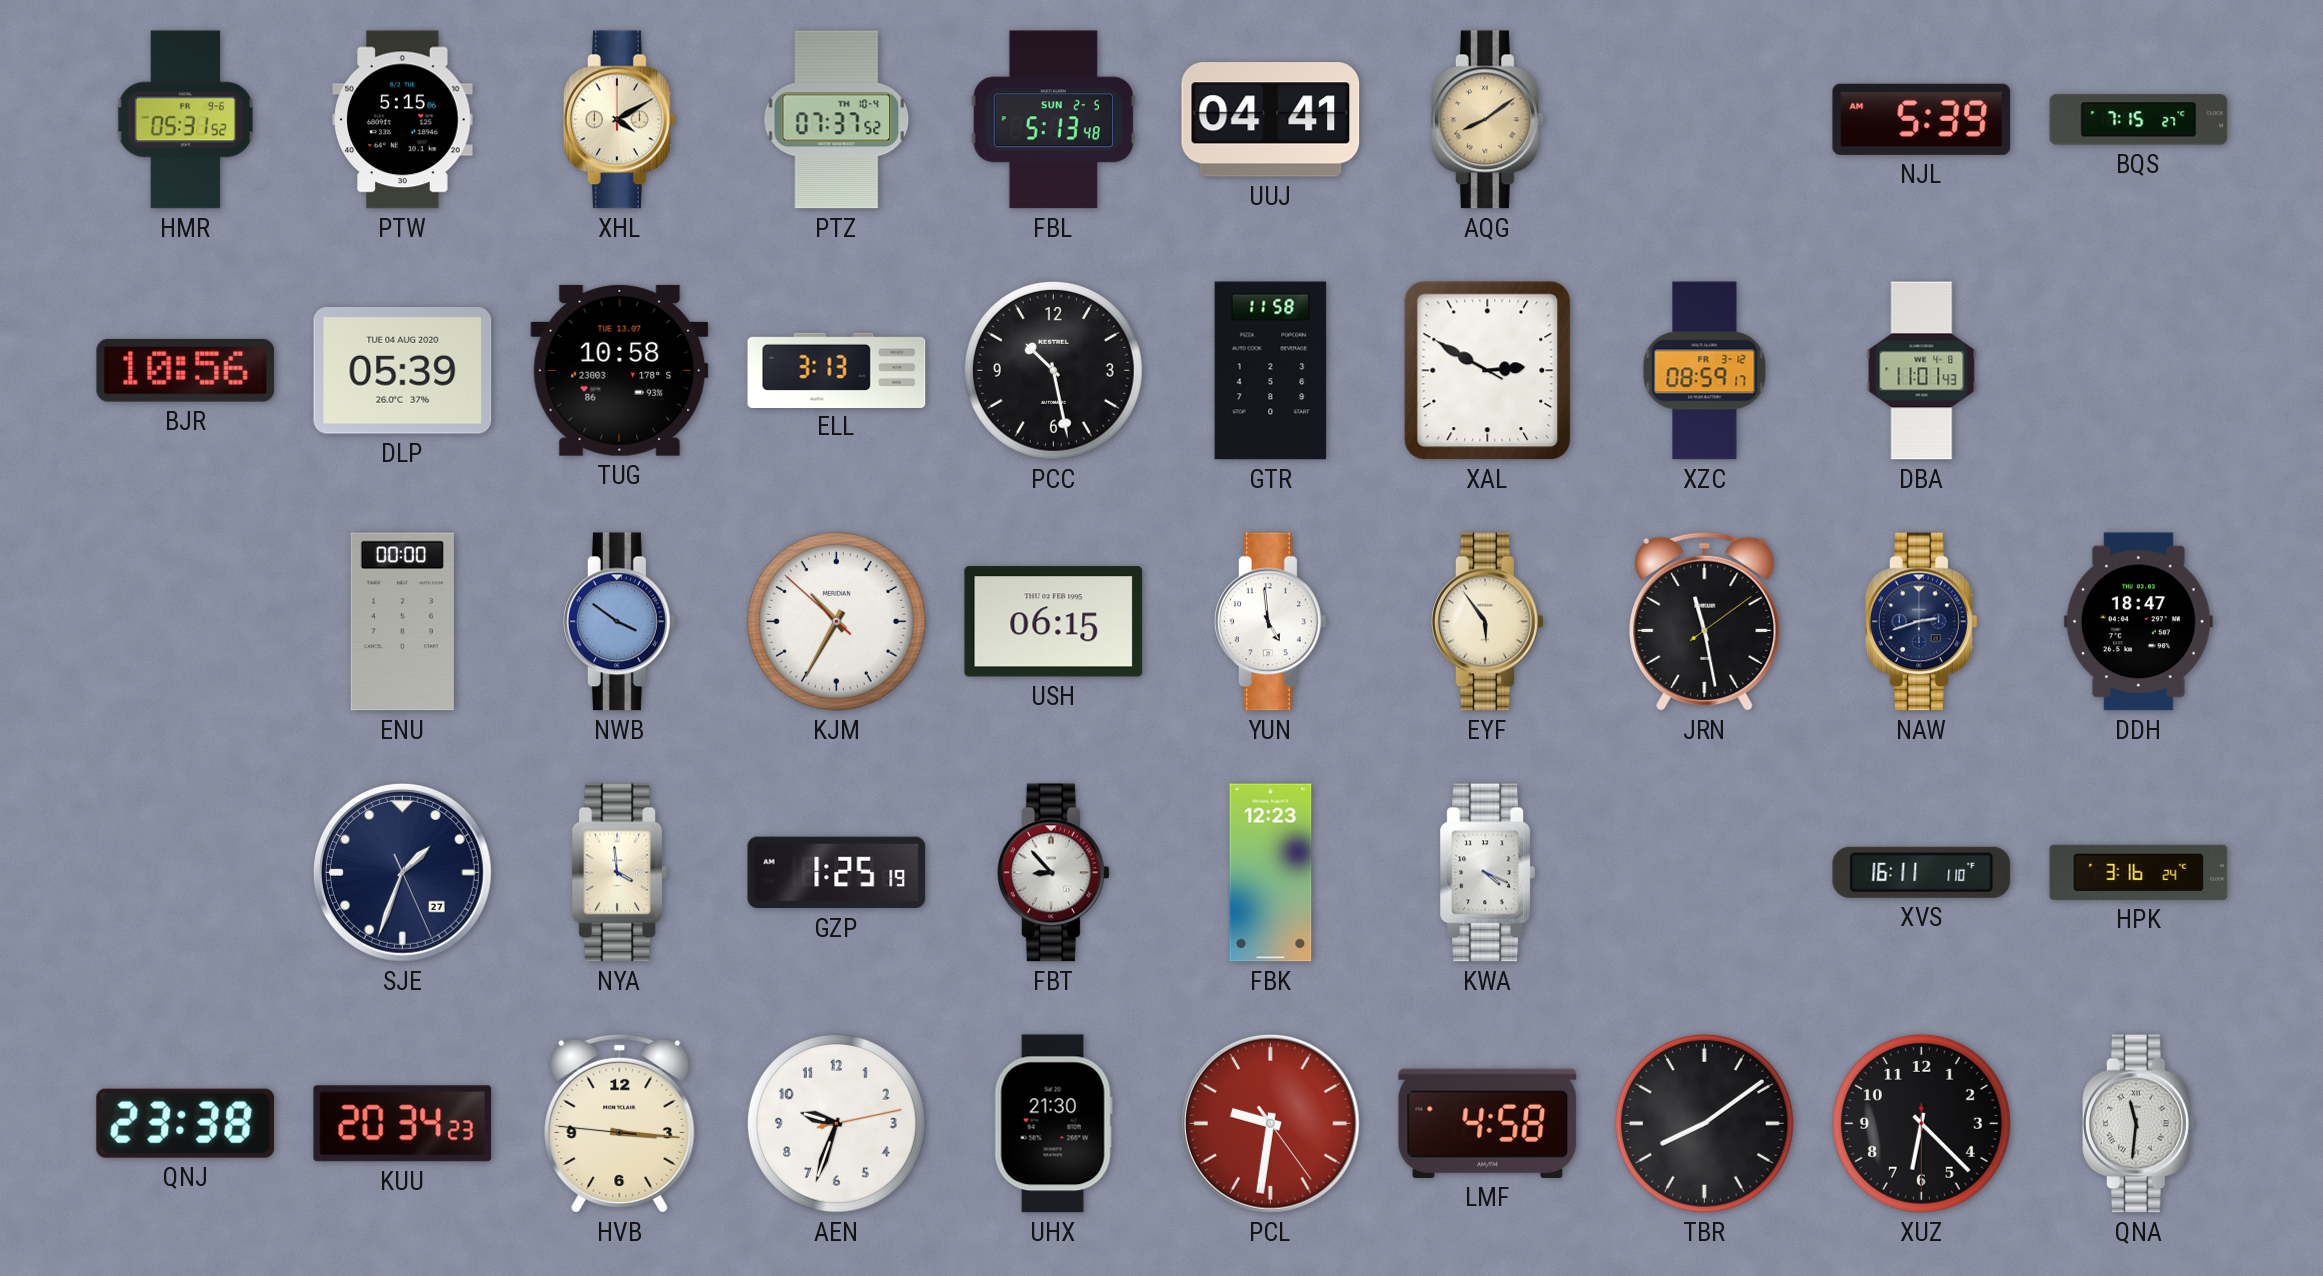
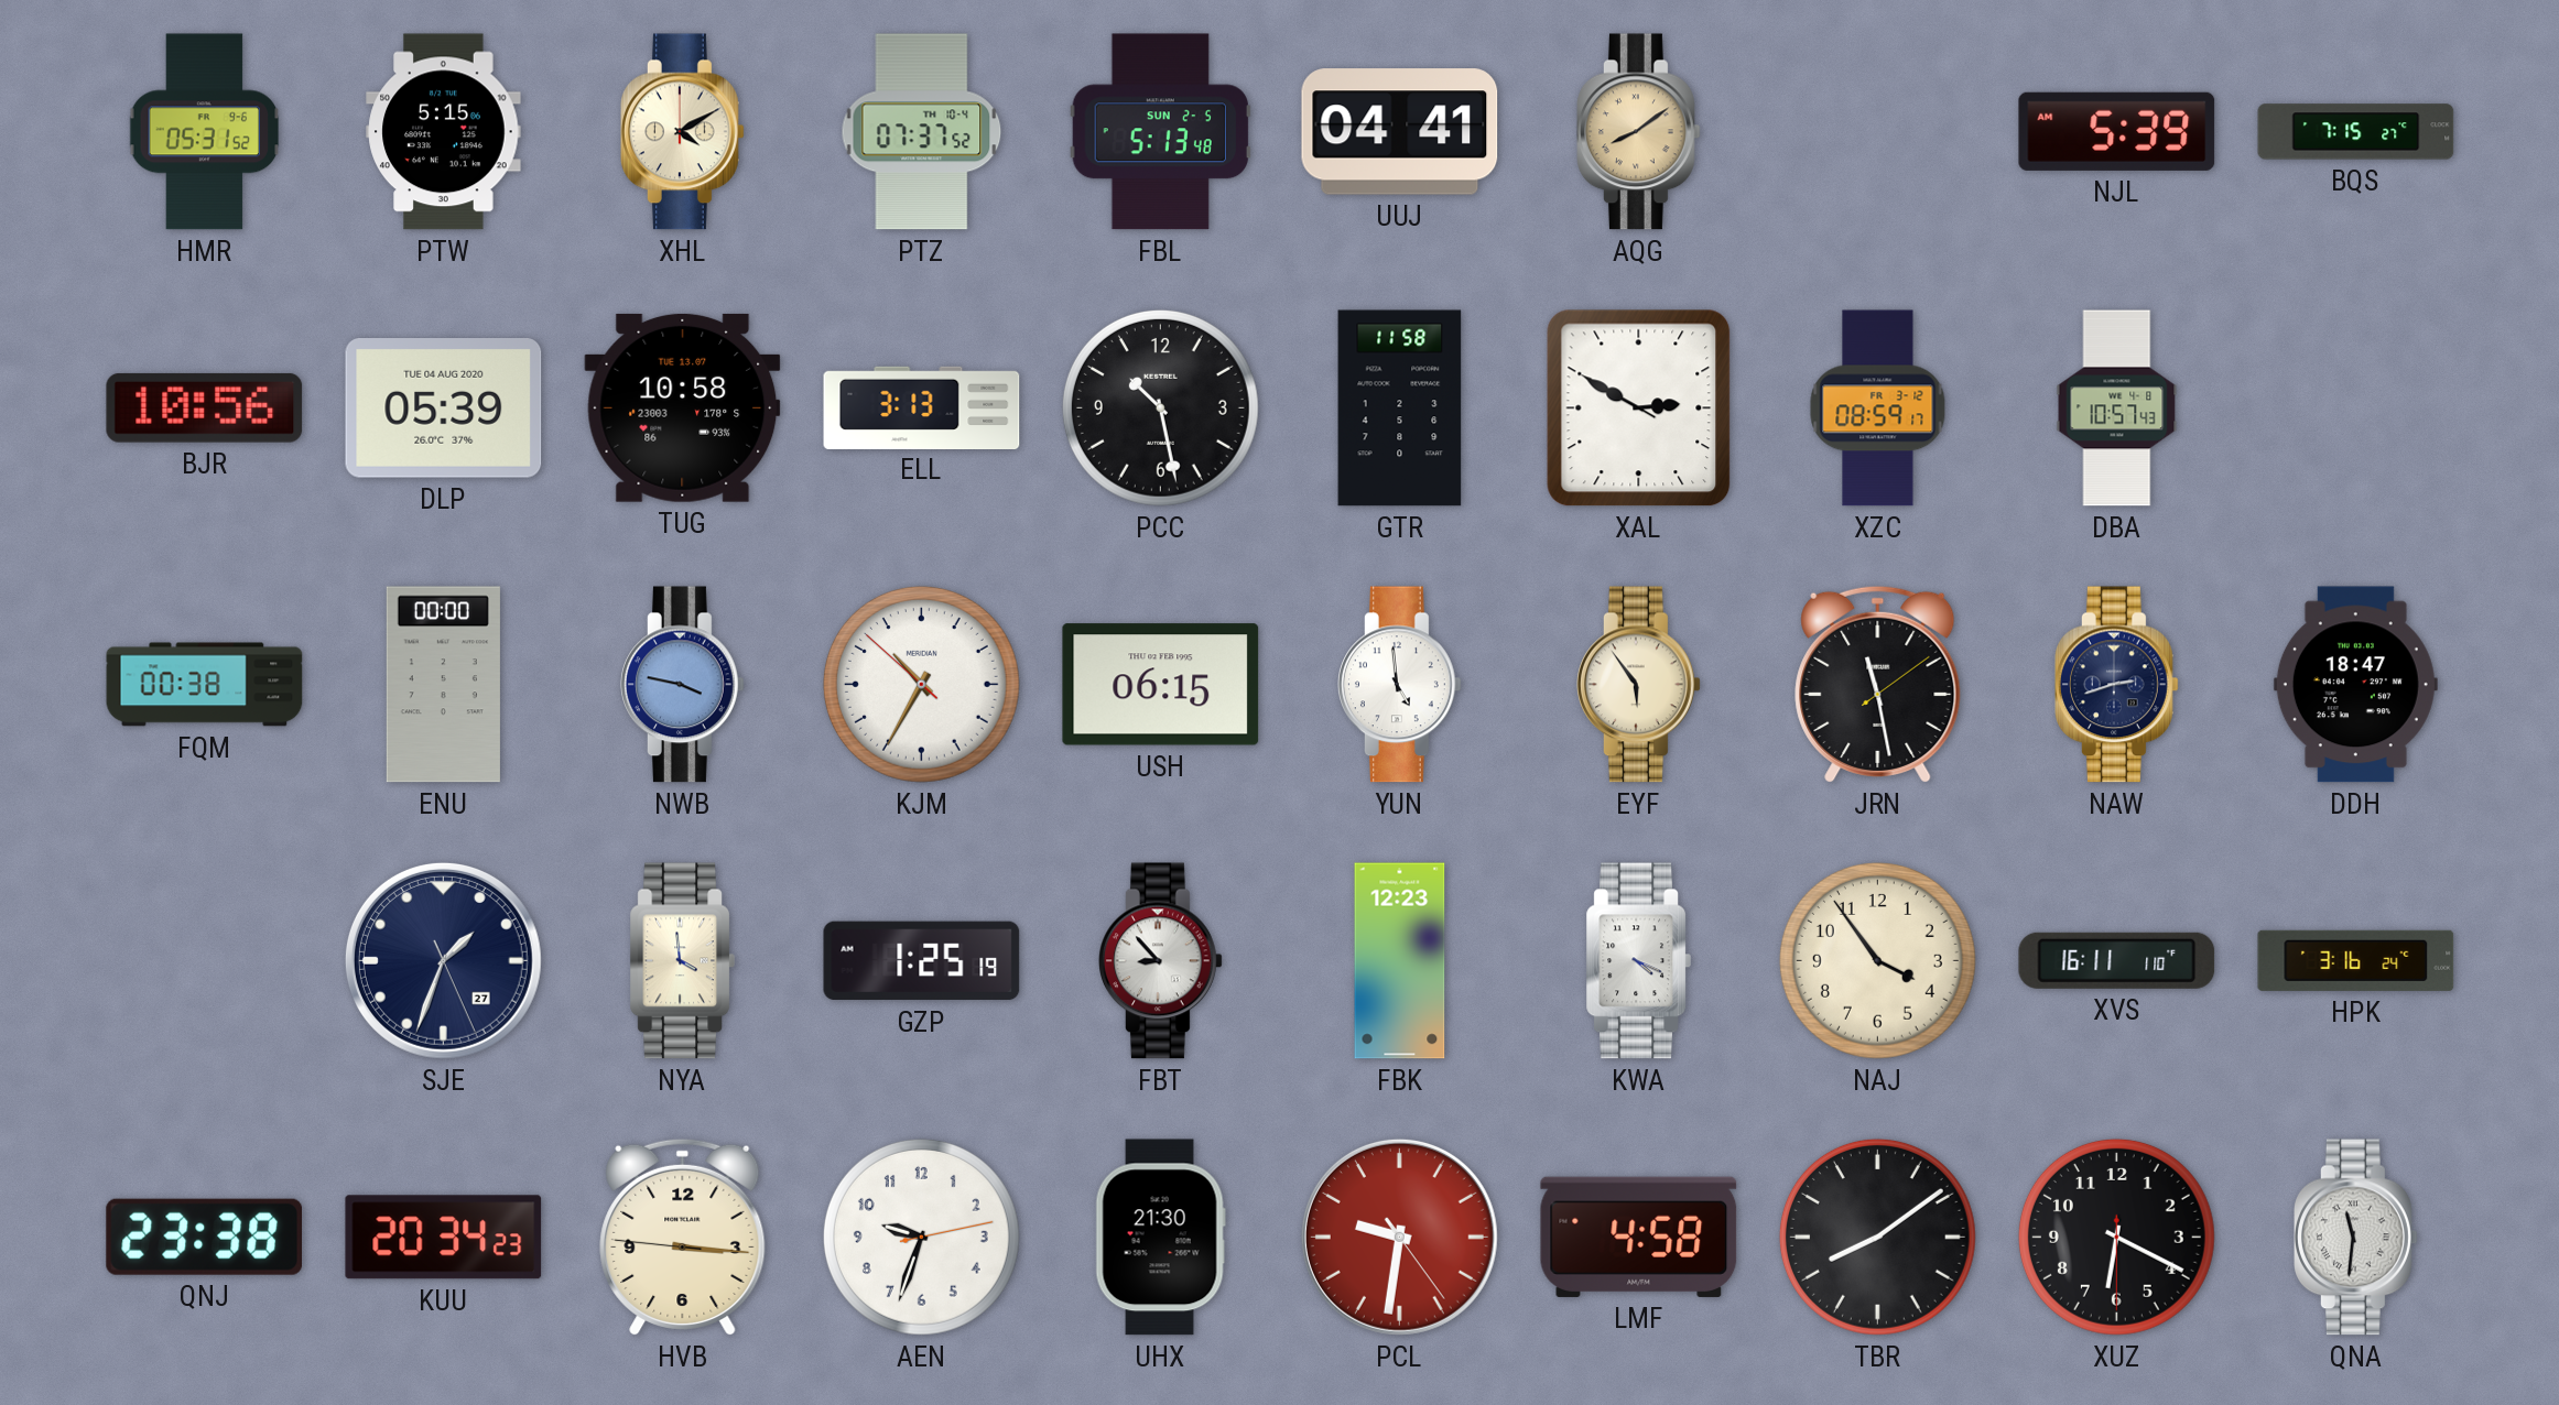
DBA: 11:01 -> 10:57
FQM: none -> 00:38
NWB: 3:51 -> 3:47
NAJ: none -> 3:54
XUZ: 6:22 -> 6:19
